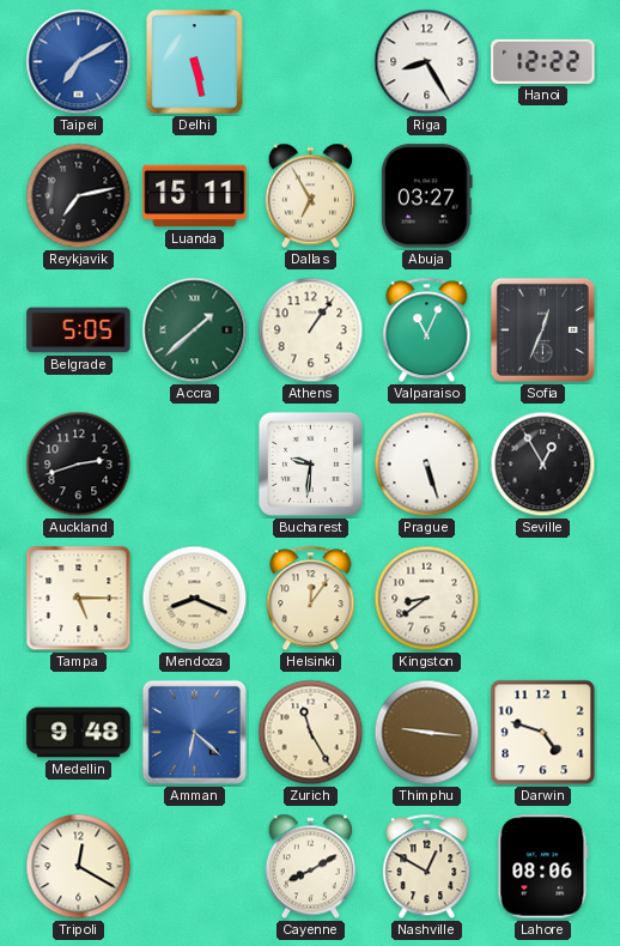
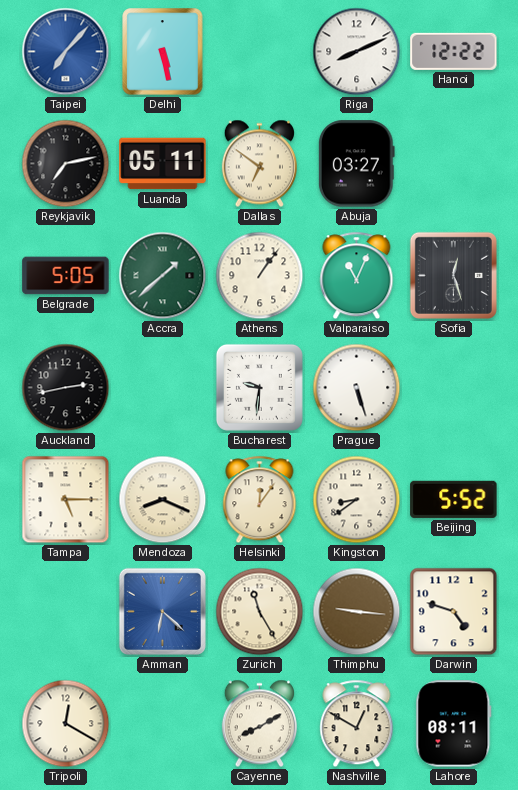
Taipei: 7:10 -> 7:07
Riga: 8:25 -> 8:11
Luanda: 15:11 -> 05:11
Dallas: 6:55 -> 6:51
Sofia: 12:34 -> 12:27
Auckland: 2:42 -> 2:43
Seville: 12:55 -> none
Beijing: none -> 5:52
Medellin: 9:48 -> none
Lahore: 08:06 -> 08:11
